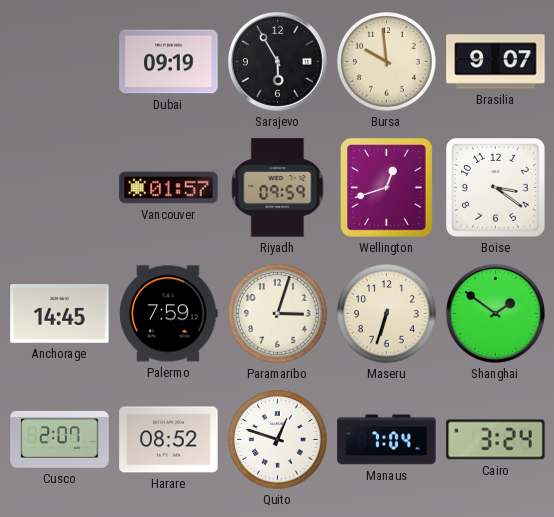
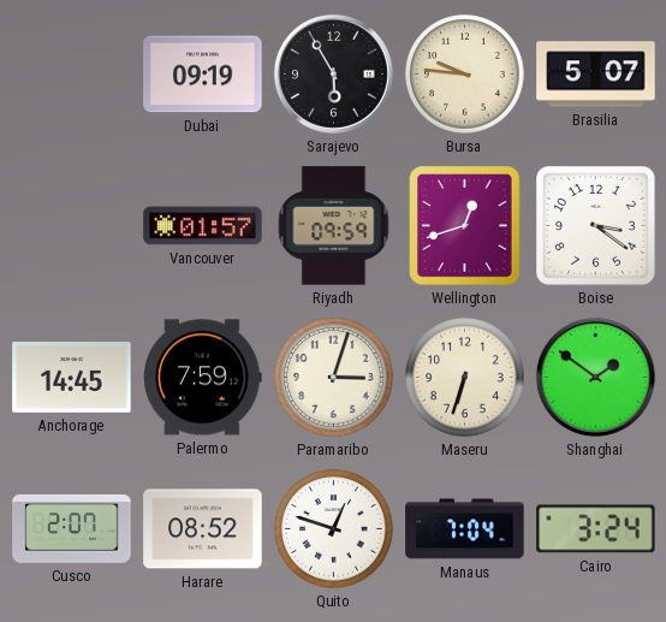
Bursa: 9:59 -> 9:46
Brasilia: 9:07 -> 5:07
